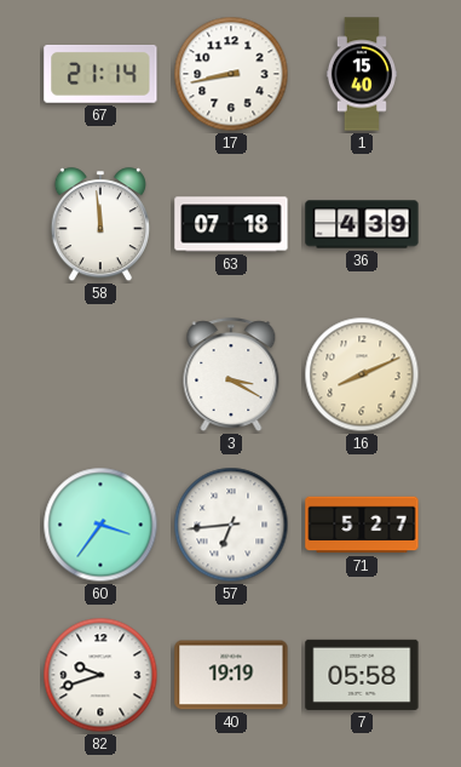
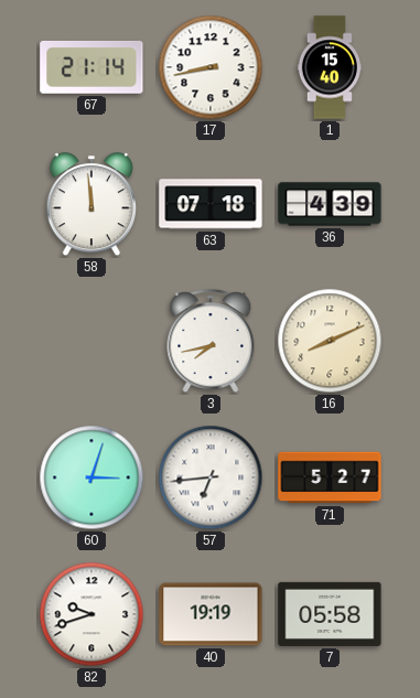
3: 3:20 -> 7:43
60: 3:36 -> 3:03
